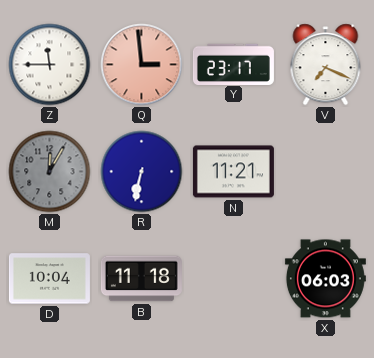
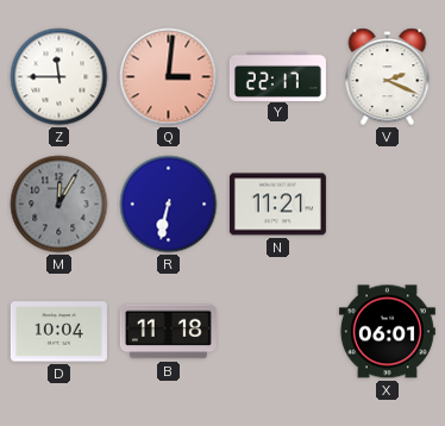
Q: 2:59 -> 3:01
Y: 23:17 -> 22:17
V: 7:19 -> 2:19
X: 06:03 -> 06:01
